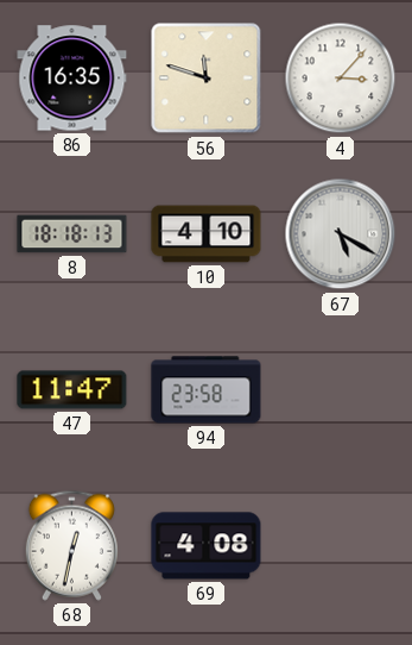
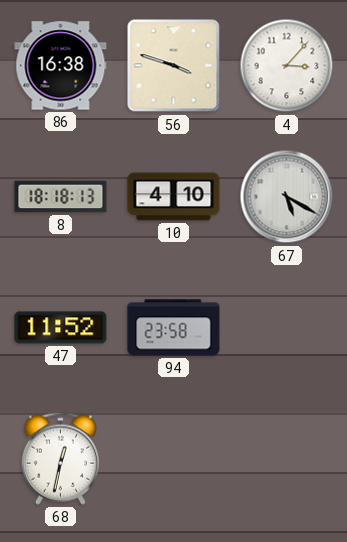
86: 16:35 -> 16:38
56: 11:48 -> 3:48
47: 11:47 -> 11:52
69: 4:08 -> none
